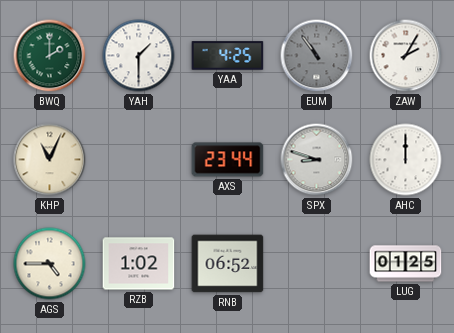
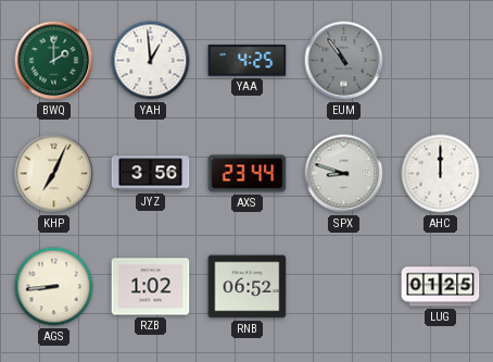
YAH: 1:30 -> 12:59
ZAW: 2:05 -> none
KHP: 11:04 -> 7:04
JYZ: none -> 3:56
AGS: 4:45 -> 8:44
